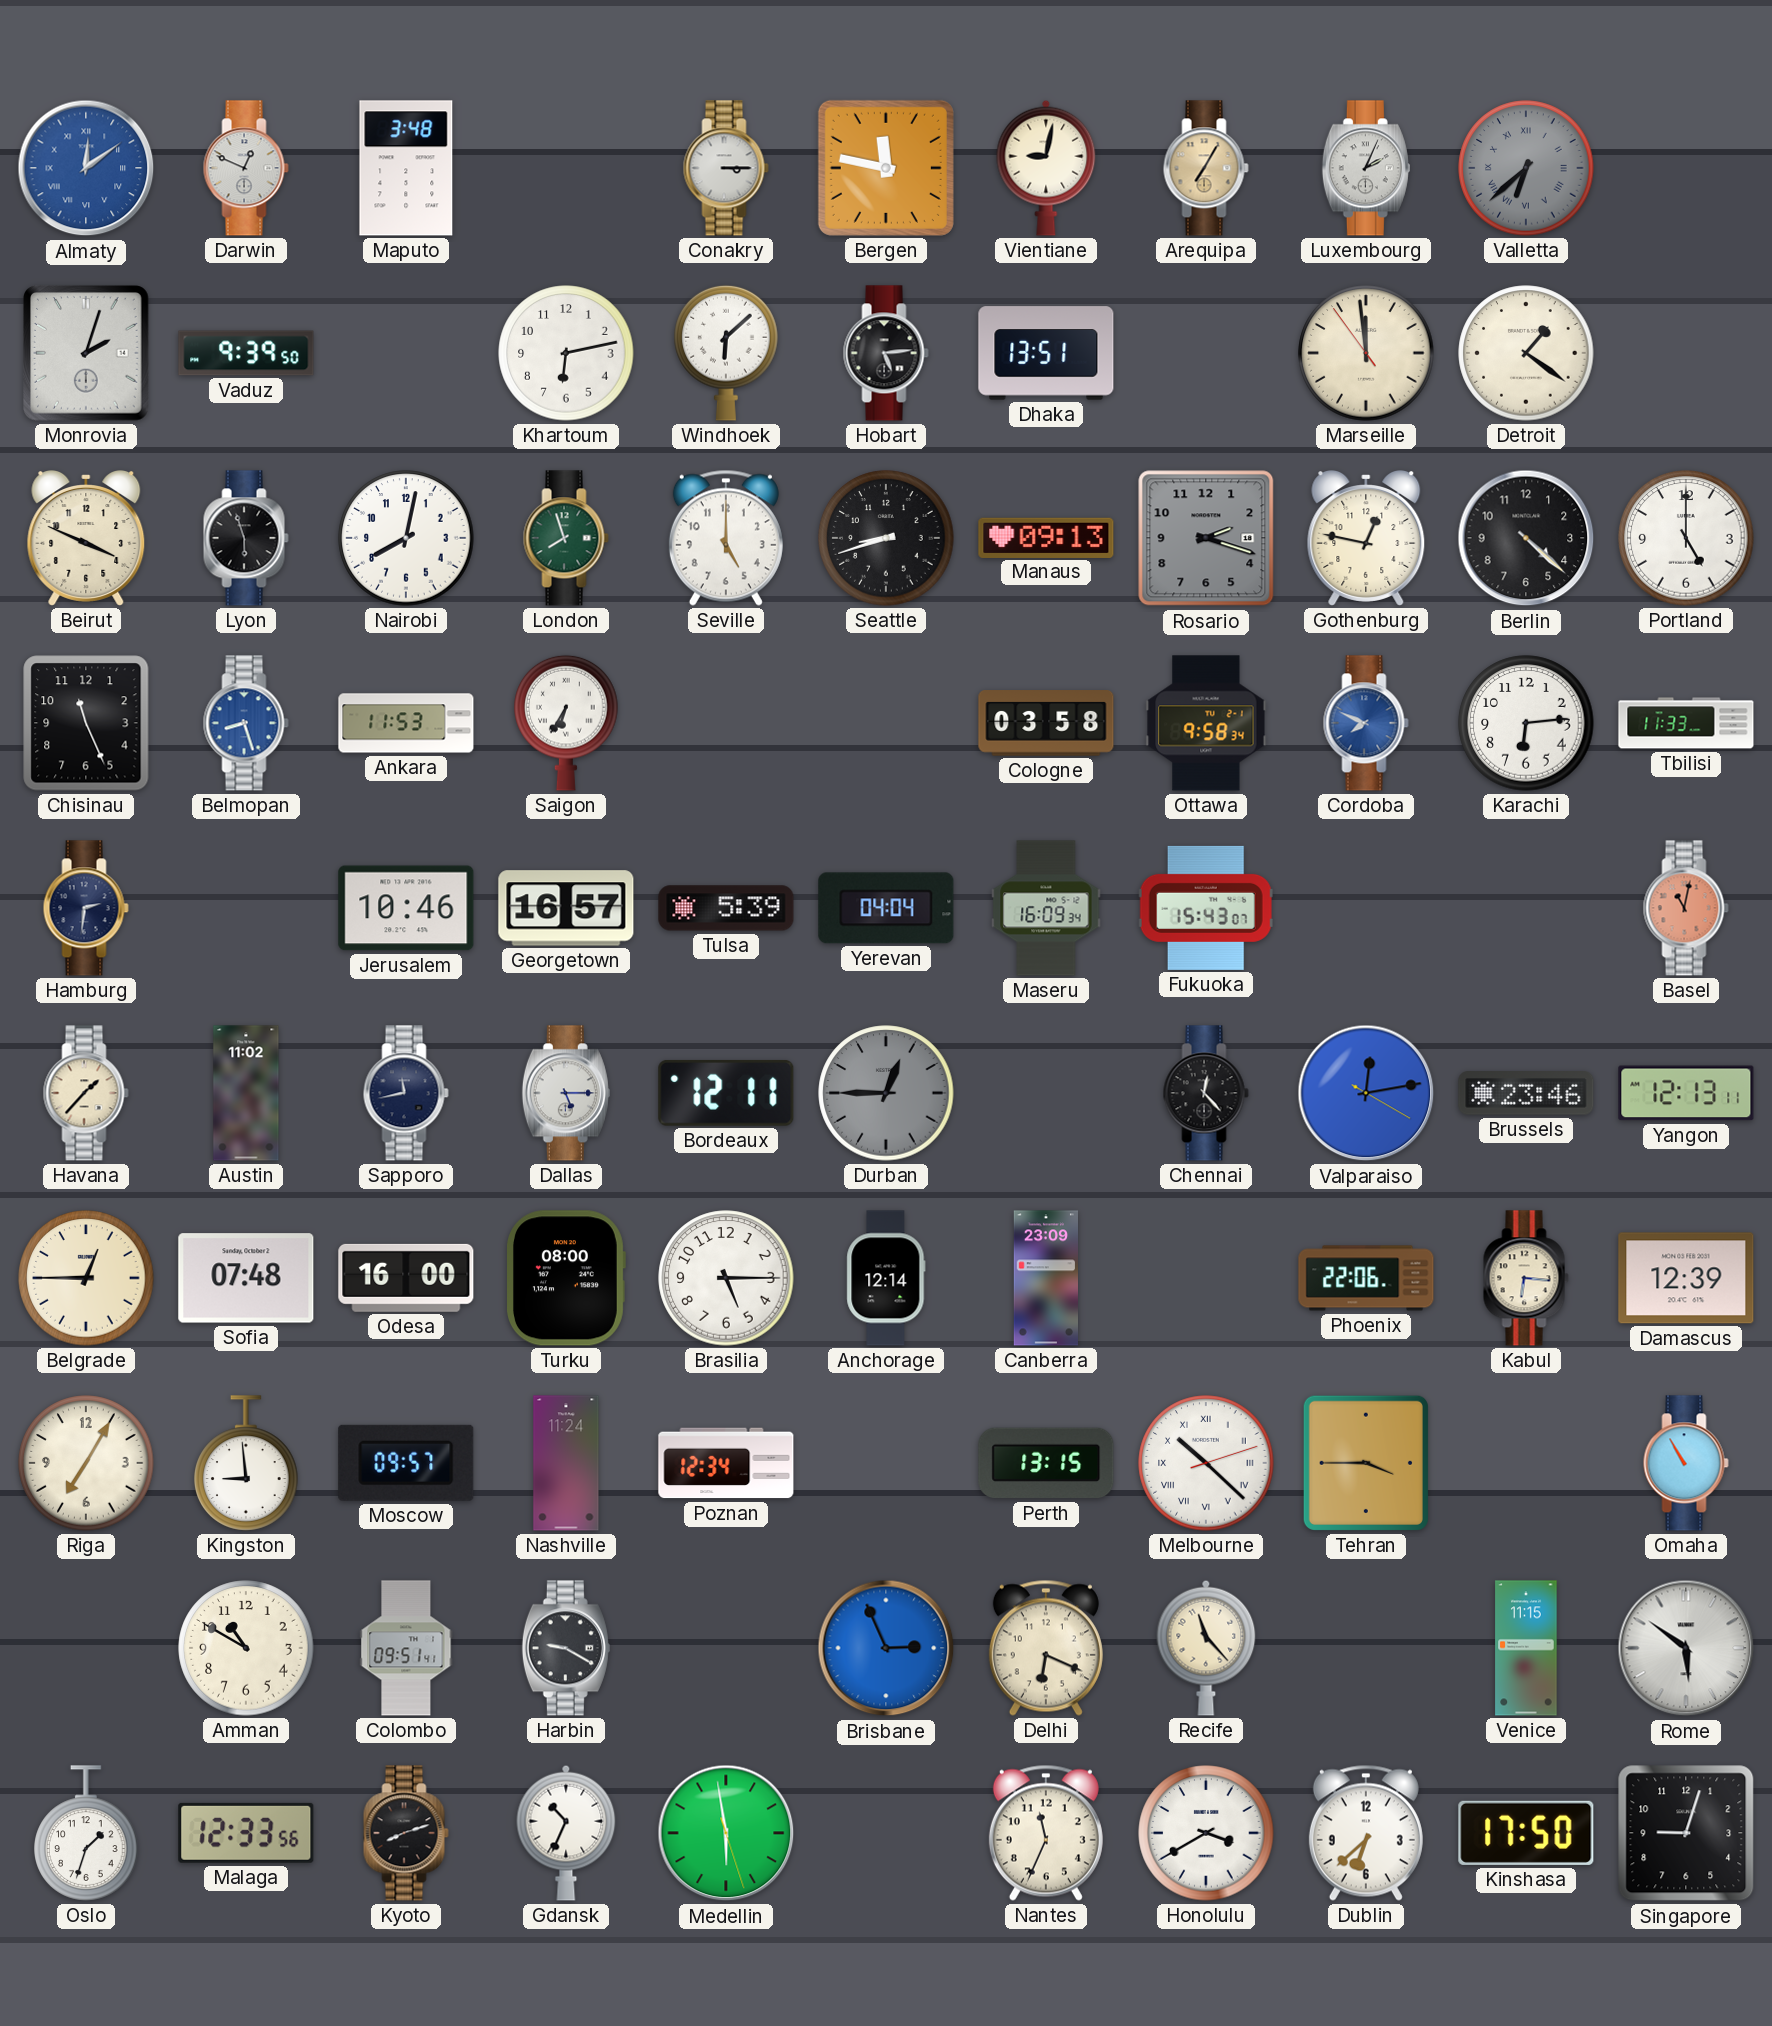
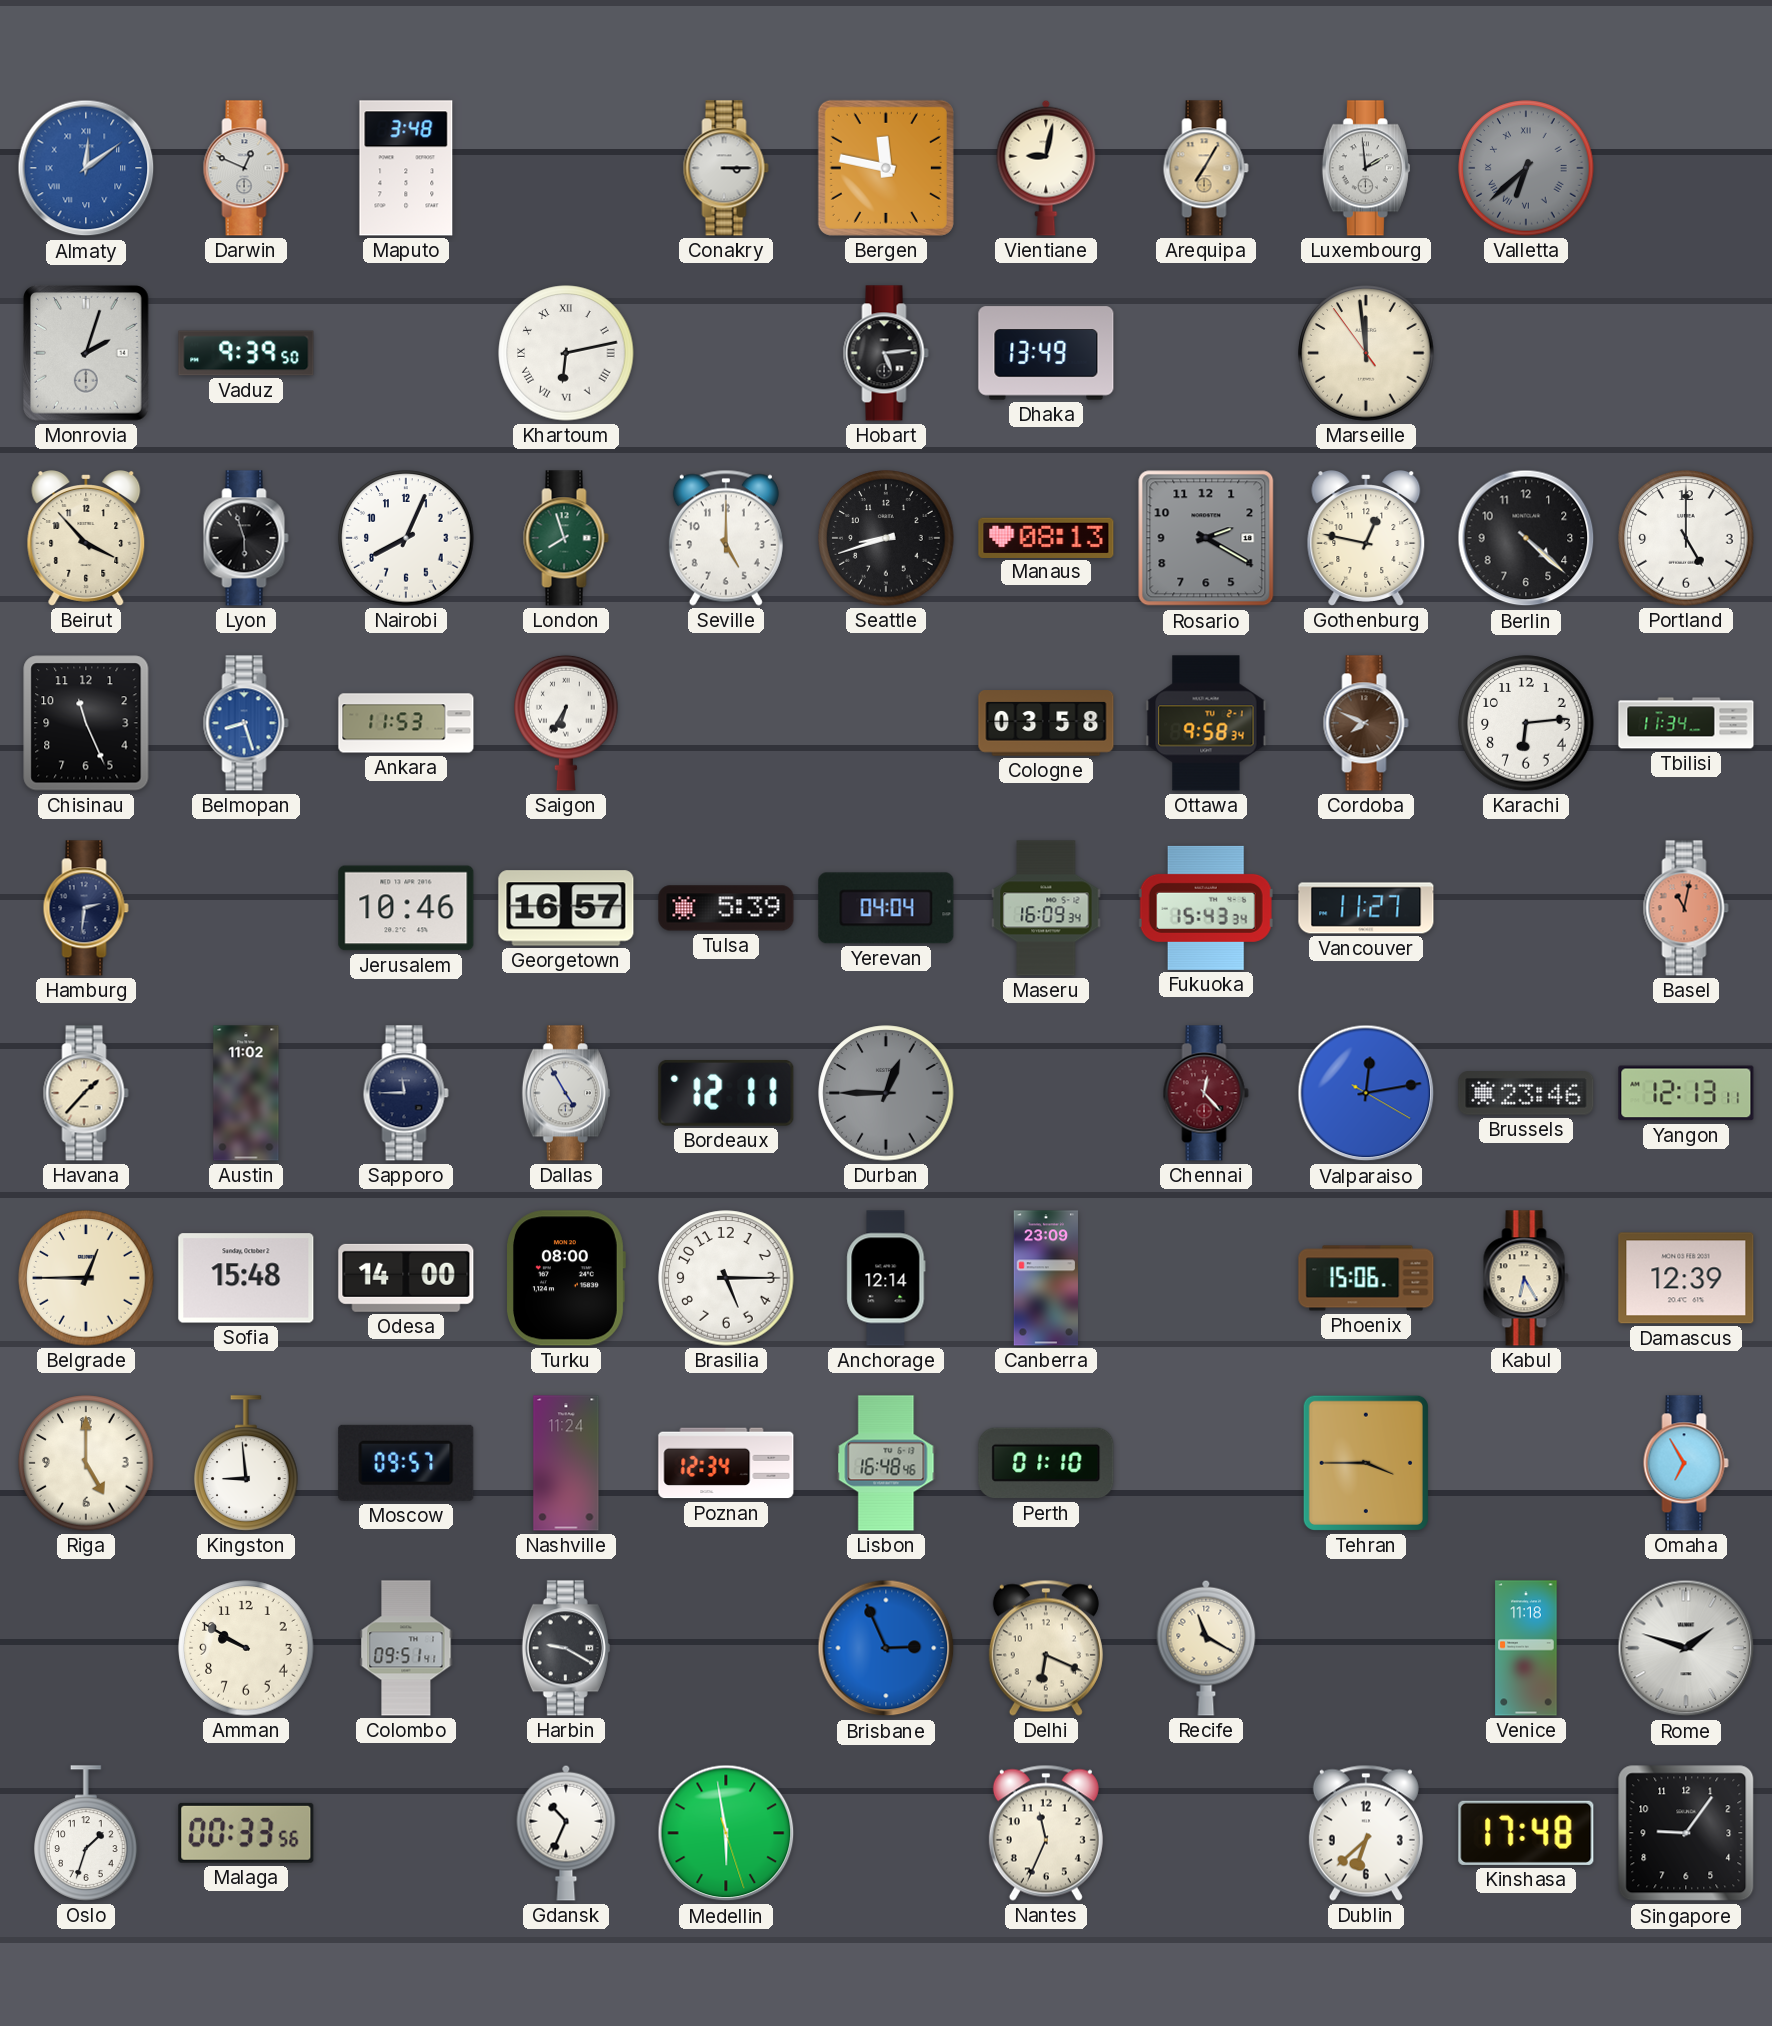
Luxembourg: 2:04 -> 1:59
Khartoum numerals: Arabic -> Roman
Windhoek: 6:08 -> none
Dhaka: 13:51 -> 13:49
Detroit: 1:21 -> none
Beirut: 3:49 -> 3:53
Nairobi: 8:02 -> 8:04
Manaus: 09:13 -> 08:13
Rosario: 2:18 -> 2:20
Cordoba dial: blue -> brown
Tbilisi: 11:33 -> 11:34
Fukuoka: 15:43:07 -> 15:43:34
Vancouver: none -> 11:27
Sapporo: 11:43 -> 11:45
Dallas: 5:15 -> 4:55
Chennai dial: black -> burgundy
Sofia: 07:48 -> 15:48
Odesa: 16:00 -> 14:00
Phoenix: 22:06 -> 15:06
Kabul: 6:16 -> 6:25
Riga: 7:05 -> 5:00
Lisbon: none -> 16:48
Perth: 13:15 -> 01:10
Melbourne: 10:22 -> none
Omaha: 10:55 -> 6:55
Amman: 10:50 -> 9:50
Recife: 11:23 -> 11:20
Venice: 11:15 -> 11:18
Rome: 5:51 -> 1:48
Malaga: 12:33 -> 00:33
Kyoto: 8:12 -> none
Honolulu: 3:40 -> none
Kinshasa: 17:50 -> 17:48
Singapore: 9:03 -> 9:06
